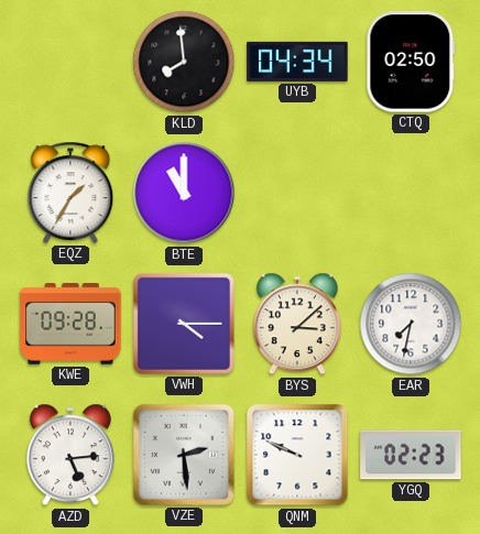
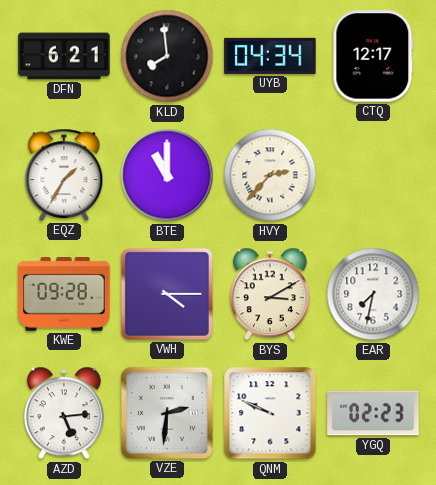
DFN: none -> 6:21
CTQ: 02:50 -> 12:17
HVY: none -> 2:37
BYS: 3:08 -> 3:10
VZE: 2:29 -> 2:31
